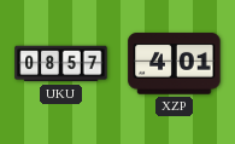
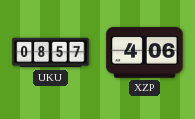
XZP: 4:01 -> 4:06
